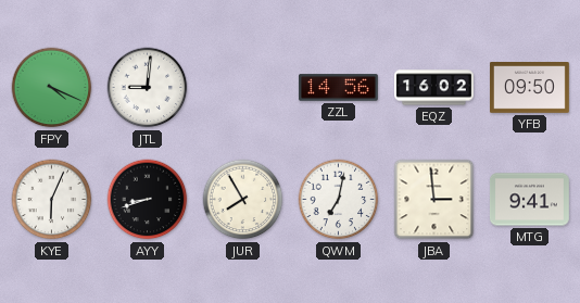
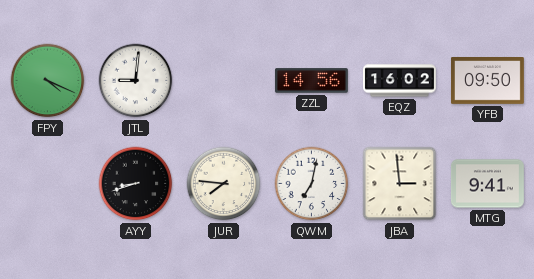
KYE: 6:04 -> none
JUR: 7:55 -> 7:46
